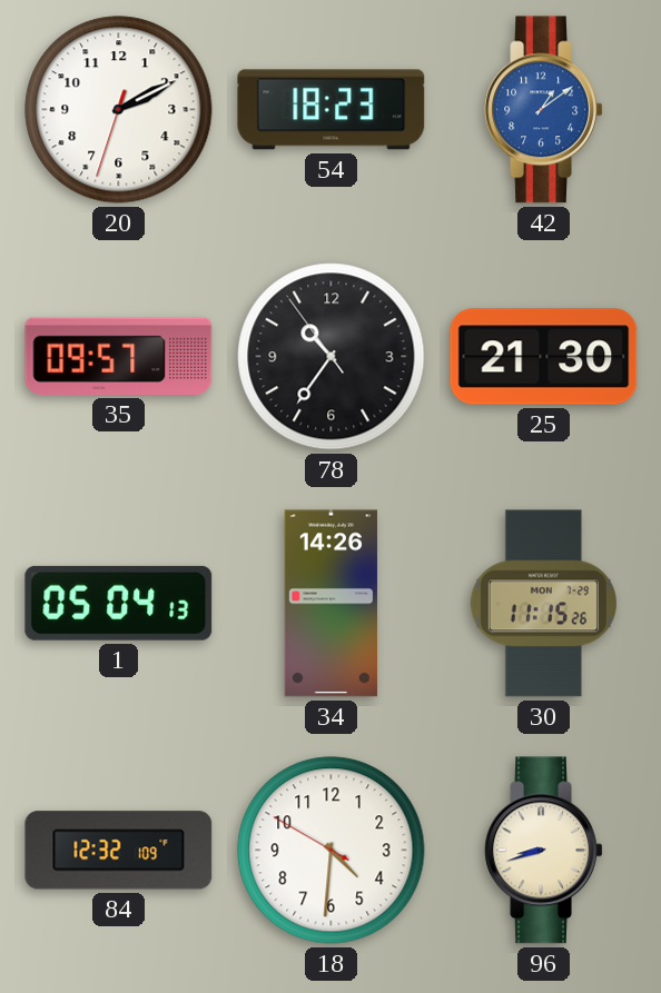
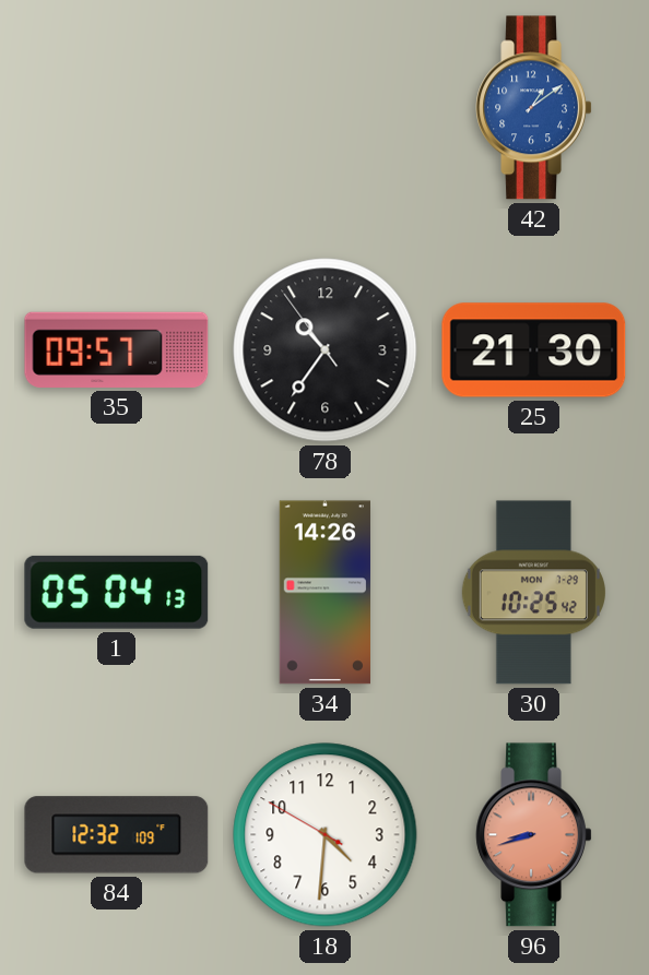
20: 2:10 -> none
54: 18:23 -> none
30: 11:15 -> 10:25
96 dial: cream -> salmon
